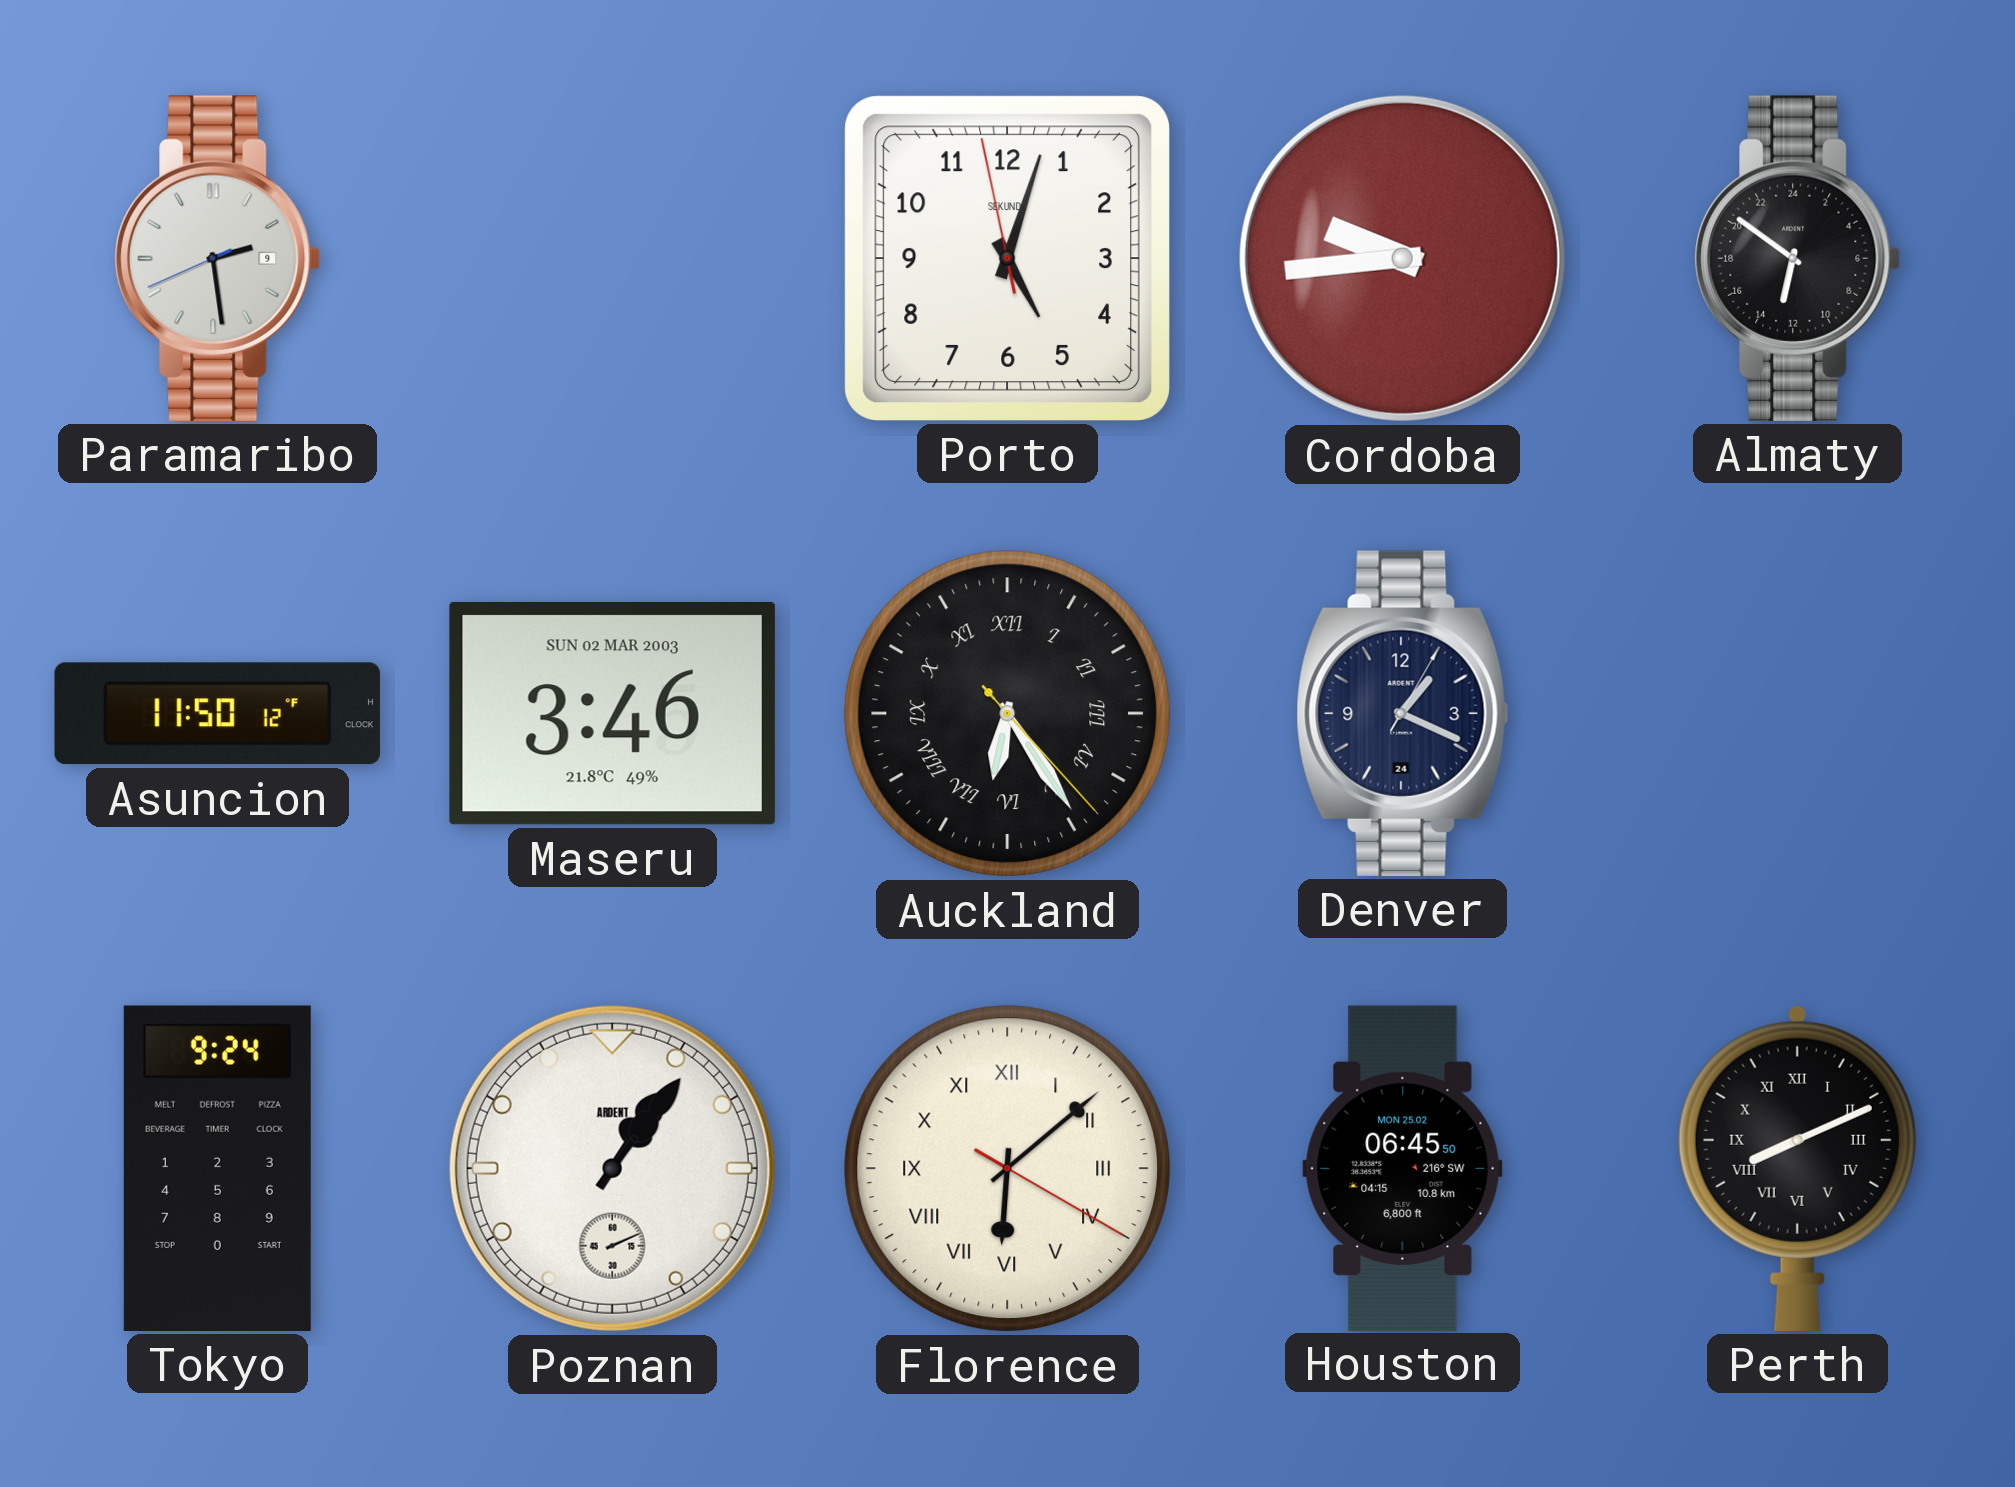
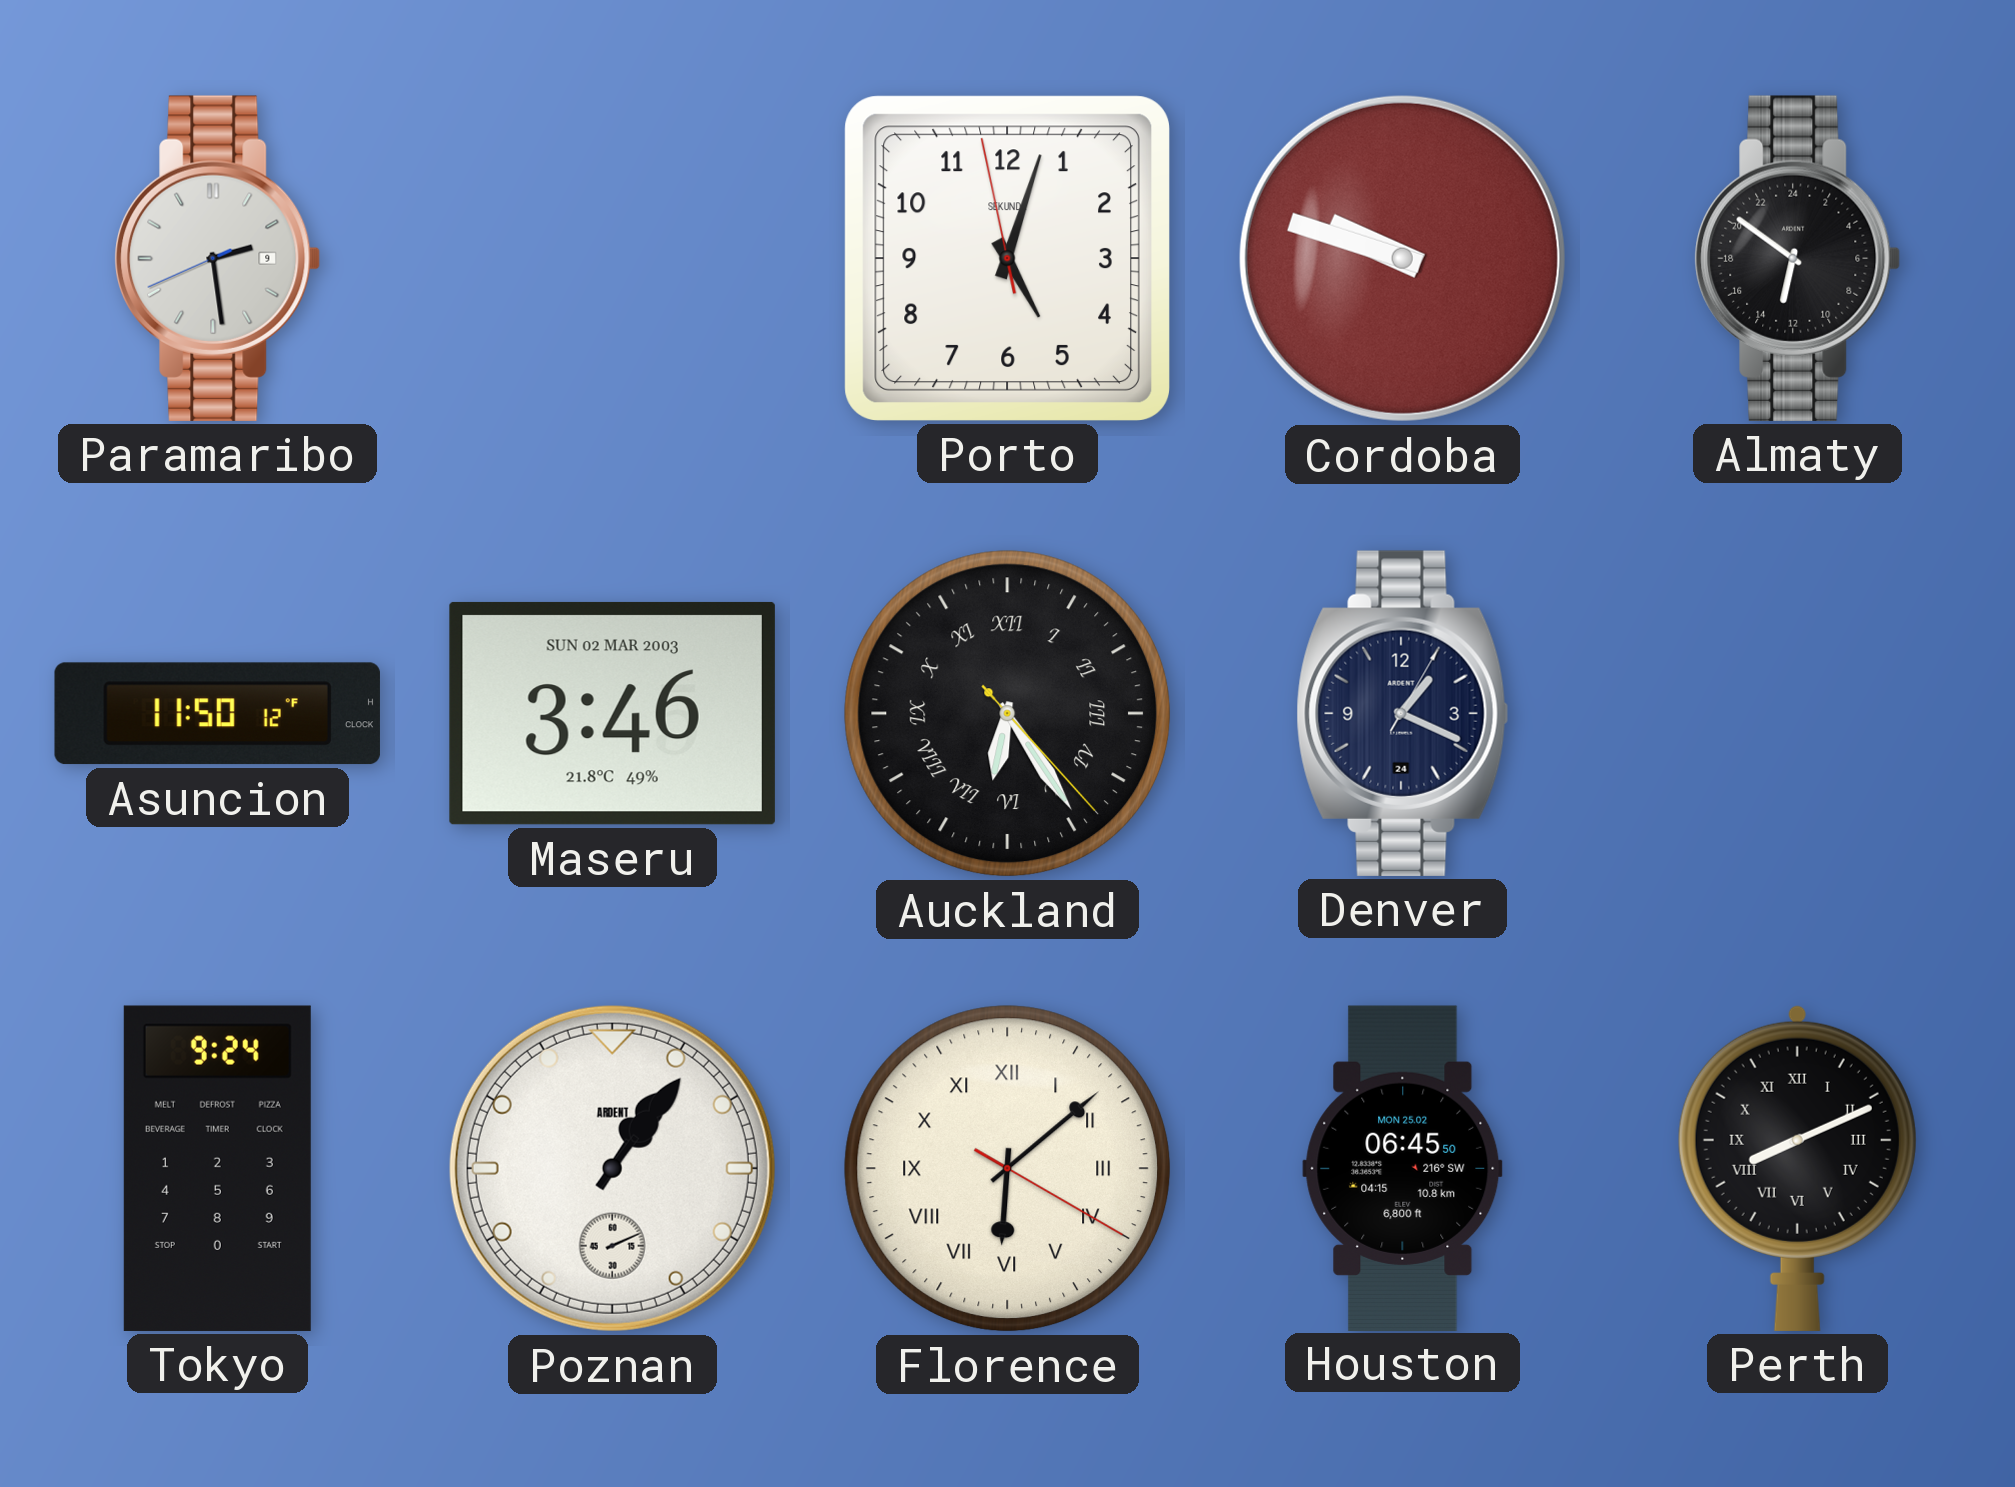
Cordoba: 9:44 -> 9:48
